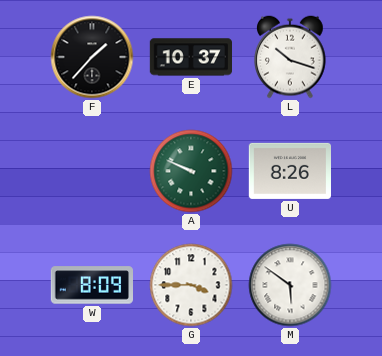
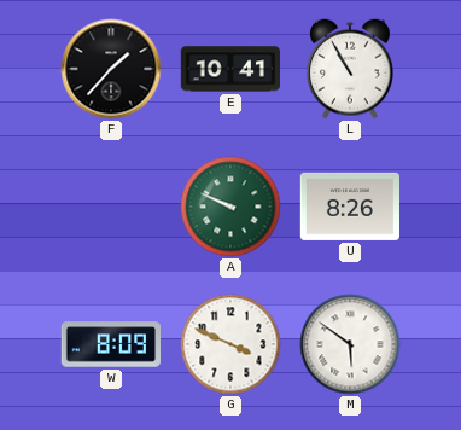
E: 10:37 -> 10:41
L: 10:18 -> 10:55
G: 3:45 -> 3:49
